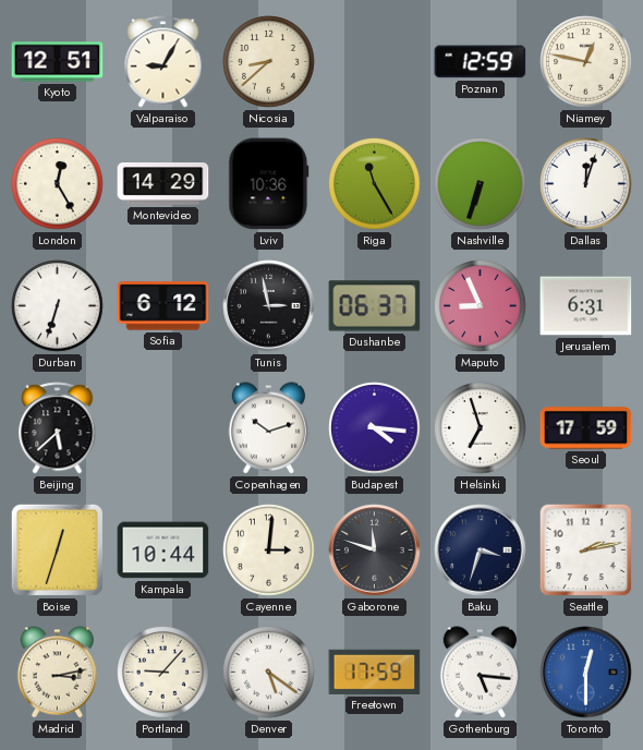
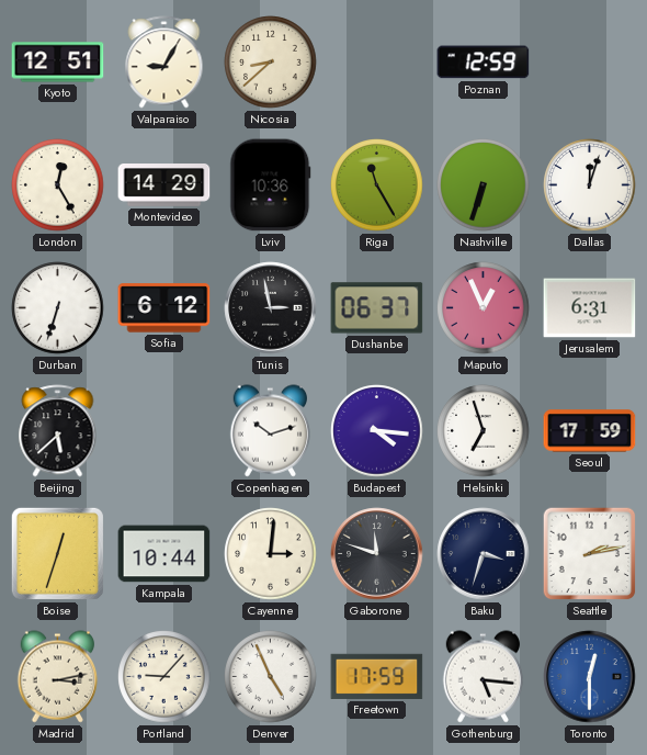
Niamey: 12:47 -> none
Maputo: 8:56 -> 12:56
Denver: 5:21 -> 4:56
